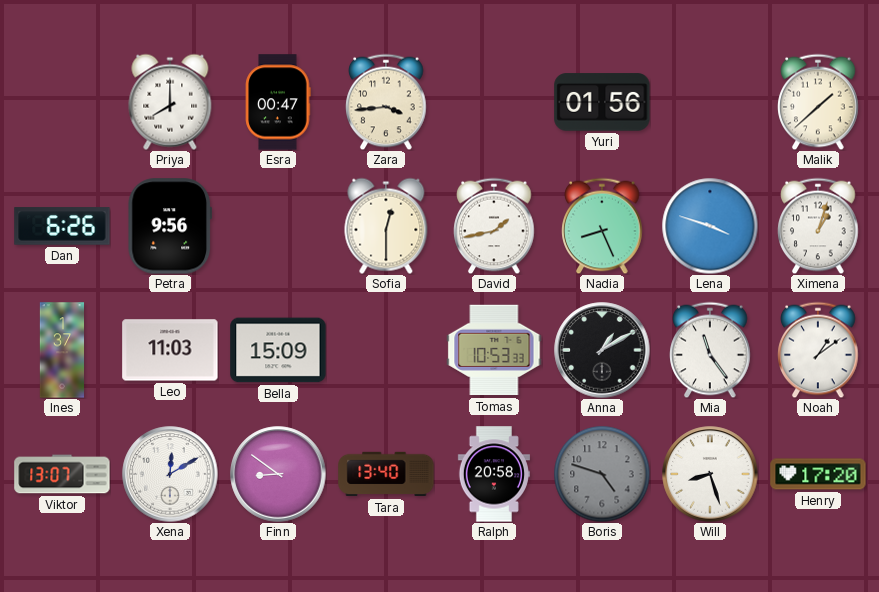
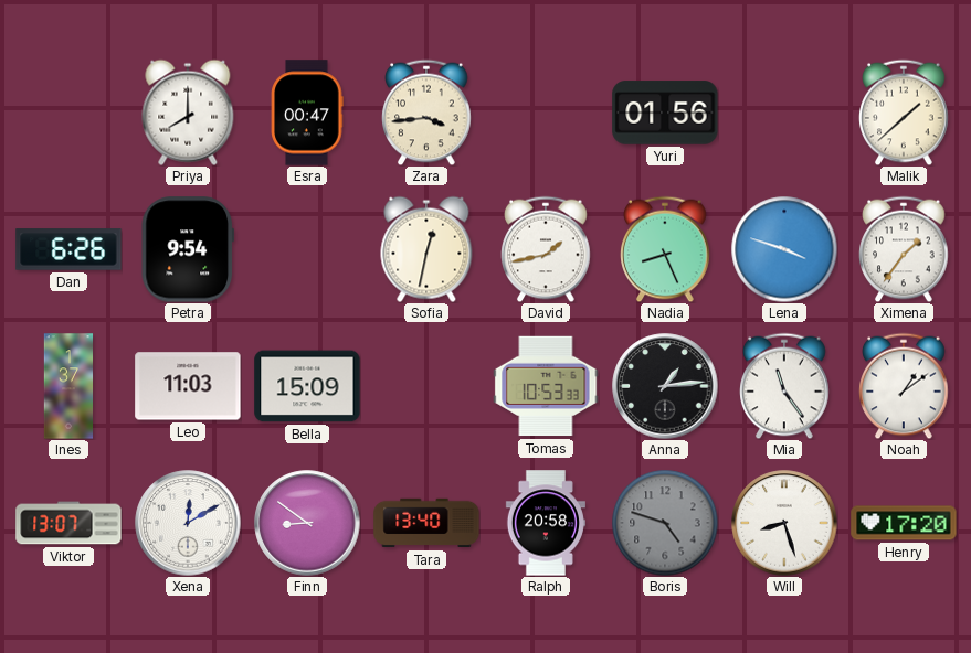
Petra: 9:56 -> 9:54
Sofia: 12:30 -> 12:32
Ximena: 1:03 -> 1:36
Anna: 1:10 -> 1:14
